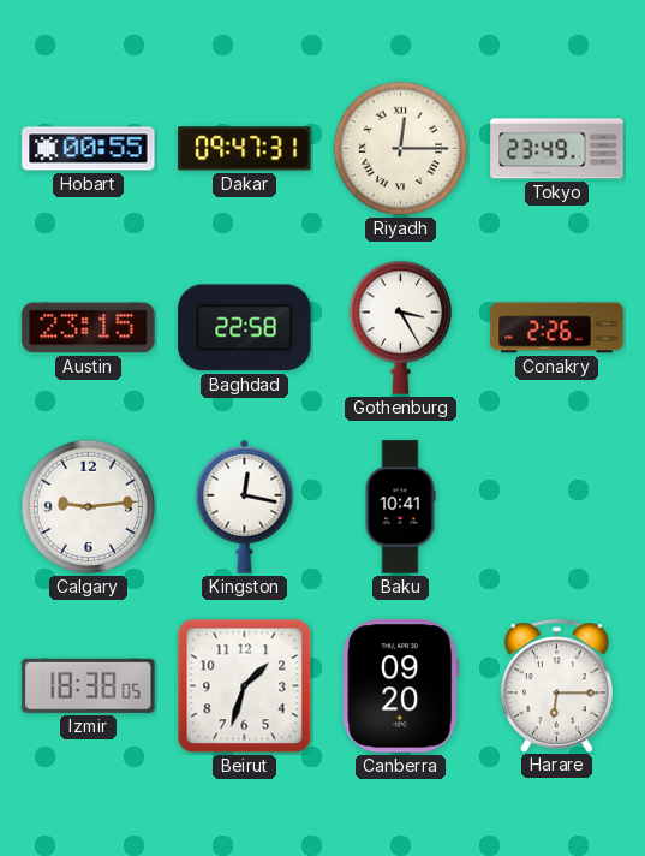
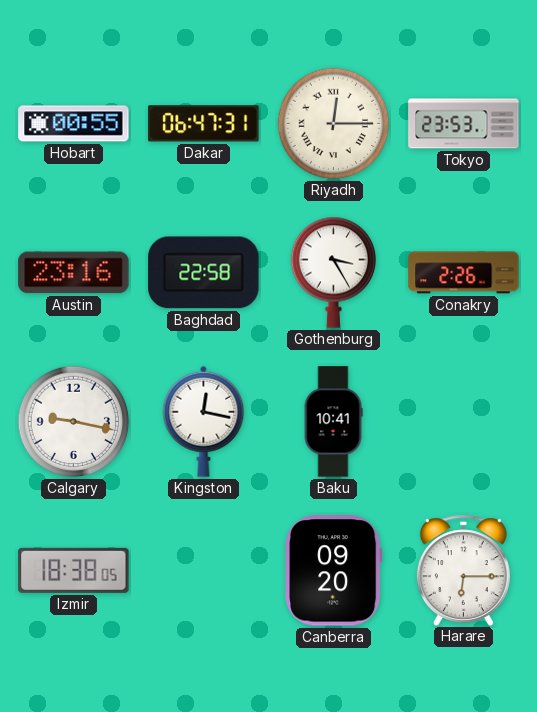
Dakar: 09:47 -> 06:47
Tokyo: 23:49 -> 23:53
Austin: 23:15 -> 23:16
Calgary: 9:14 -> 9:17
Beirut: 1:33 -> none
